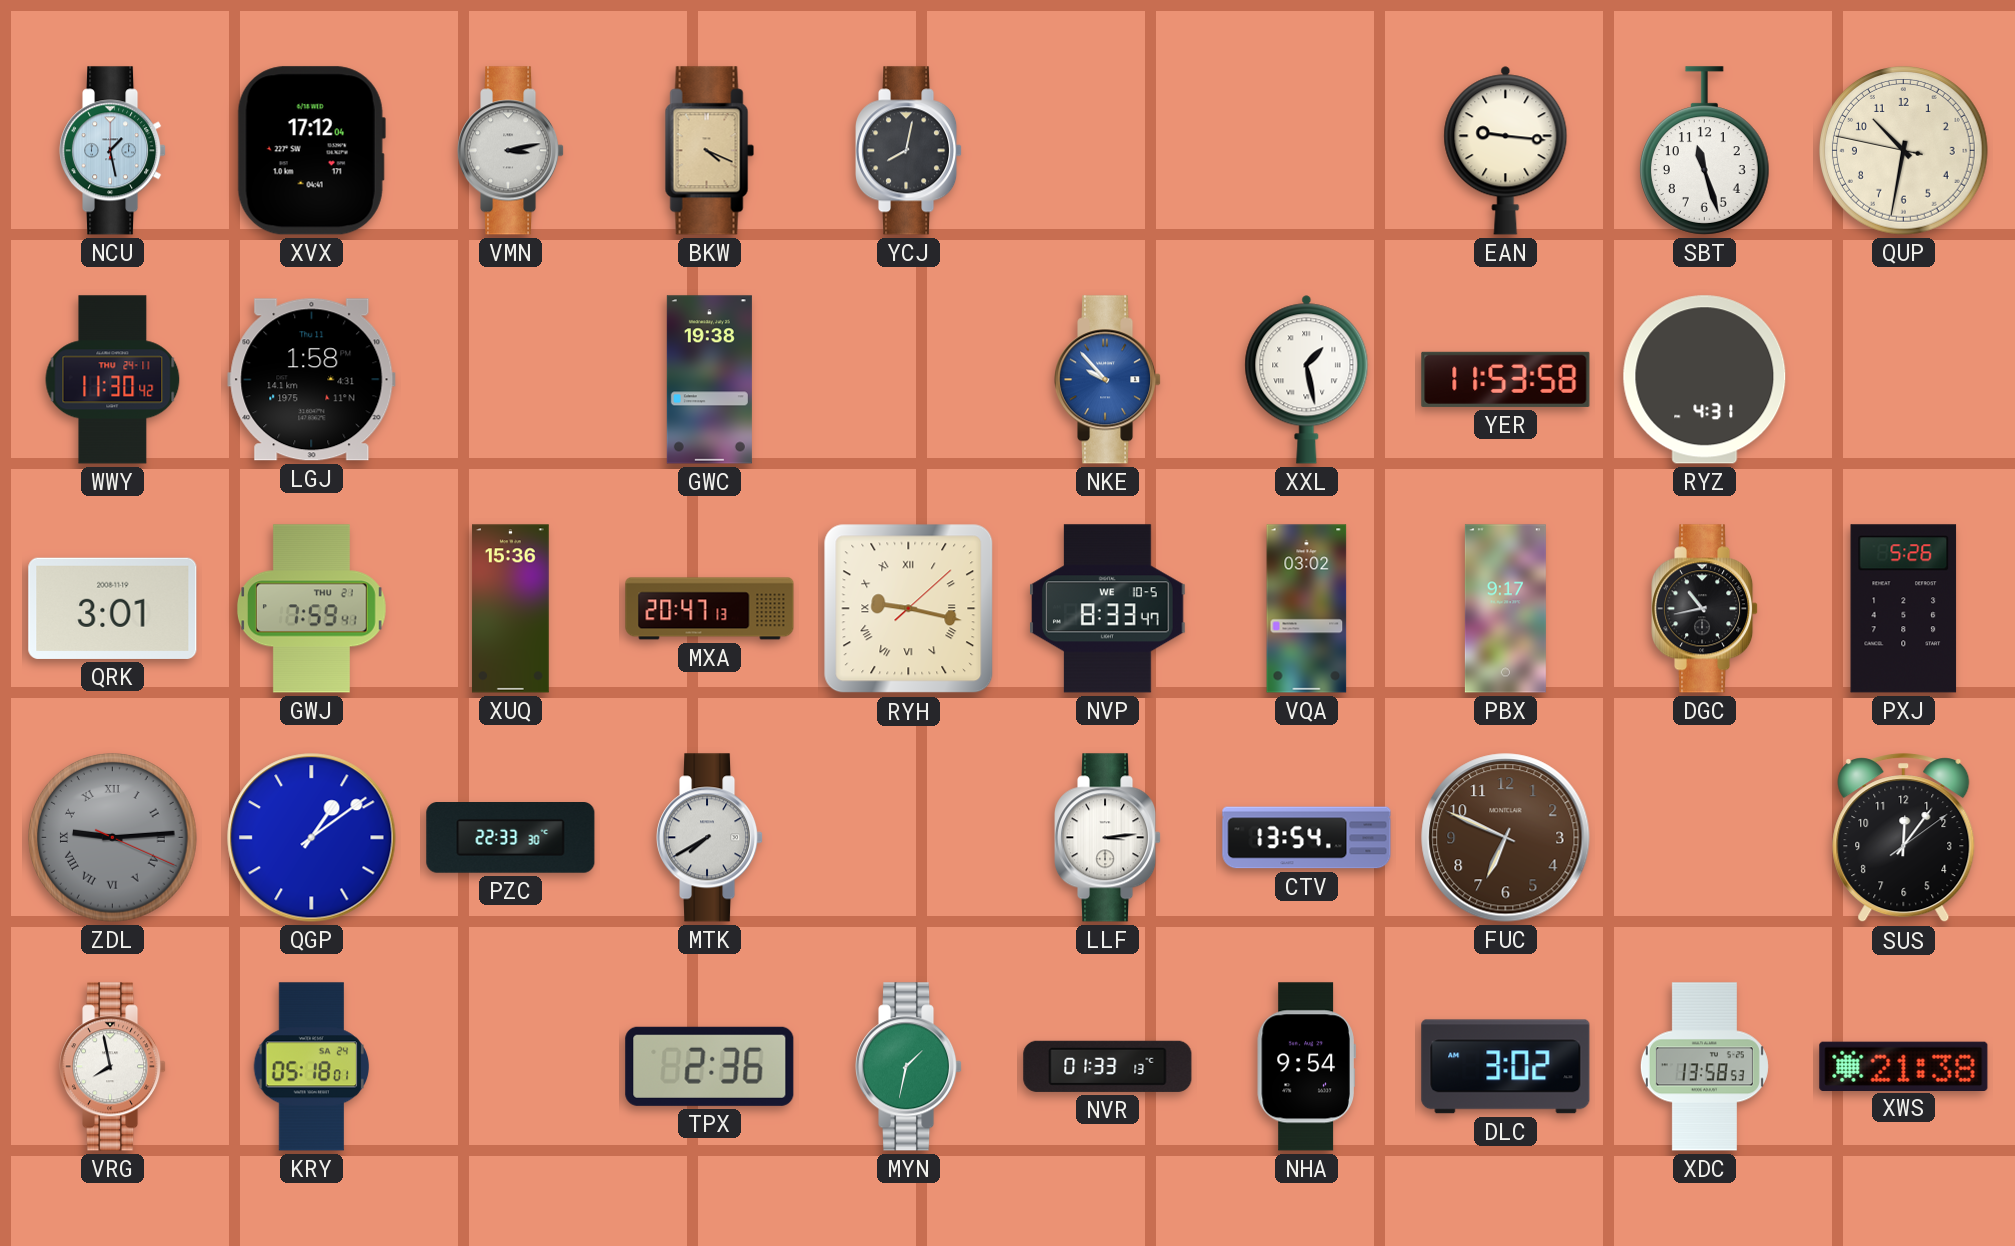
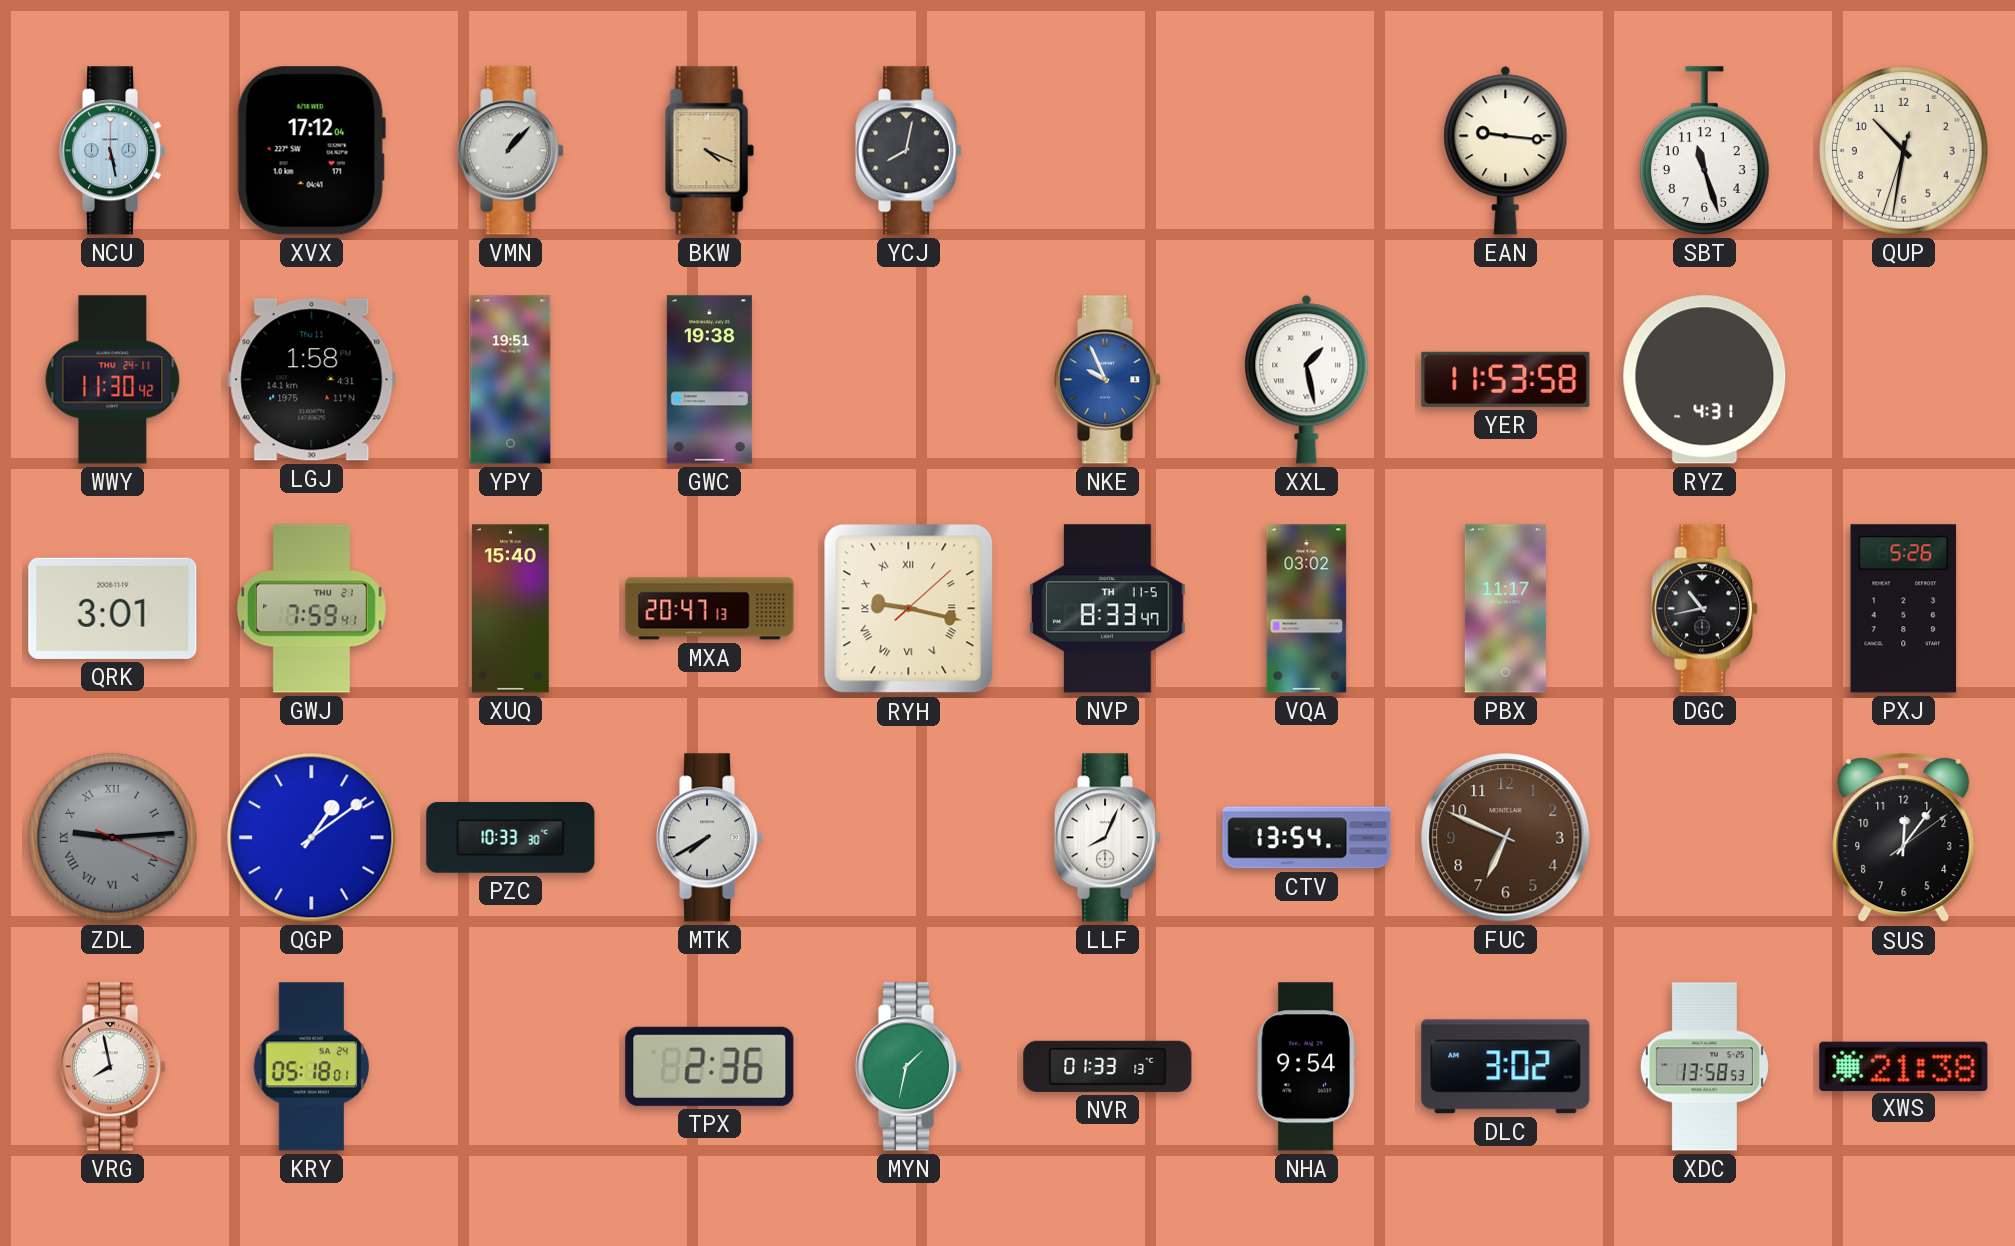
NCU: 1:28 -> 5:28
VMN: 3:13 -> 1:07
QUP: 10:31:47 -> 10:31:33
YPY: none -> 19:51
NKE: 9:53 -> 9:56
XUQ: 15:36 -> 15:40
NVP date: WE 10-5 -> TH 11-5
PBX: 9:17 -> 11:17
PZC: 22:33 -> 10:33
LLF: 3:14 -> 8:04
